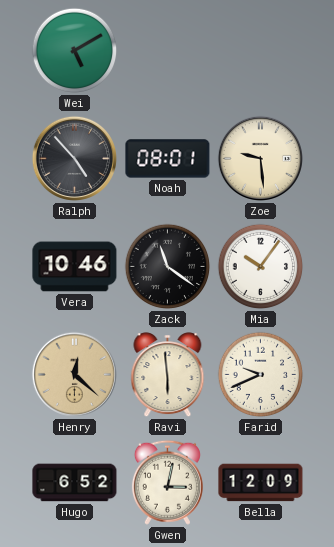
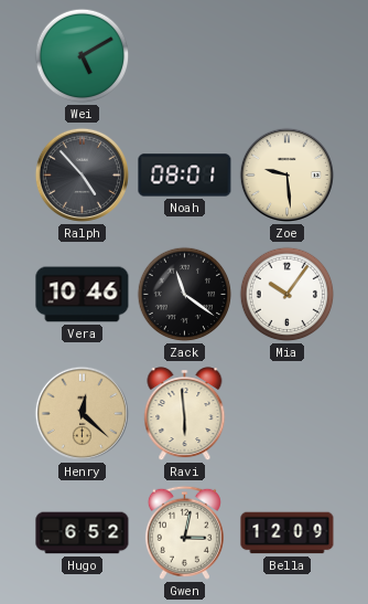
Farid: 9:41 -> none
